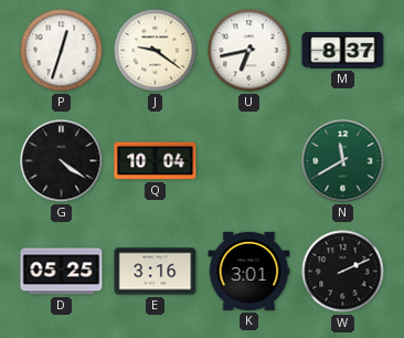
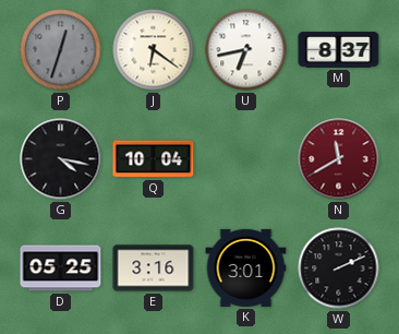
P dial: white -> grey
J: 9:21 -> 6:21
G: 4:21 -> 4:17
N dial: green -> burgundy
